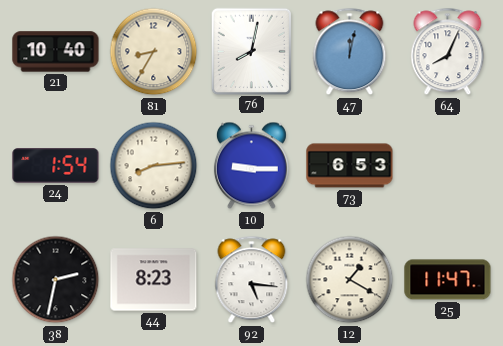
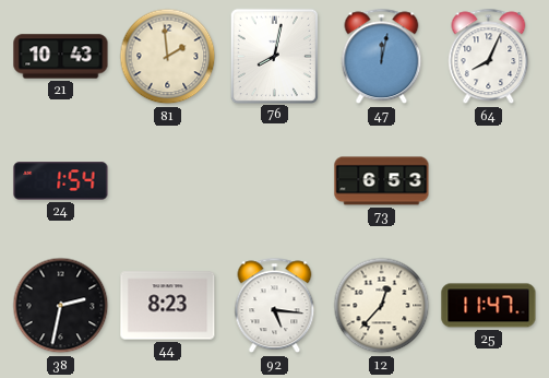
21: 10:40 -> 10:43
81: 8:35 -> 1:59
6: 8:14 -> none
10: 9:15 -> none
12: 1:20 -> 12:37
